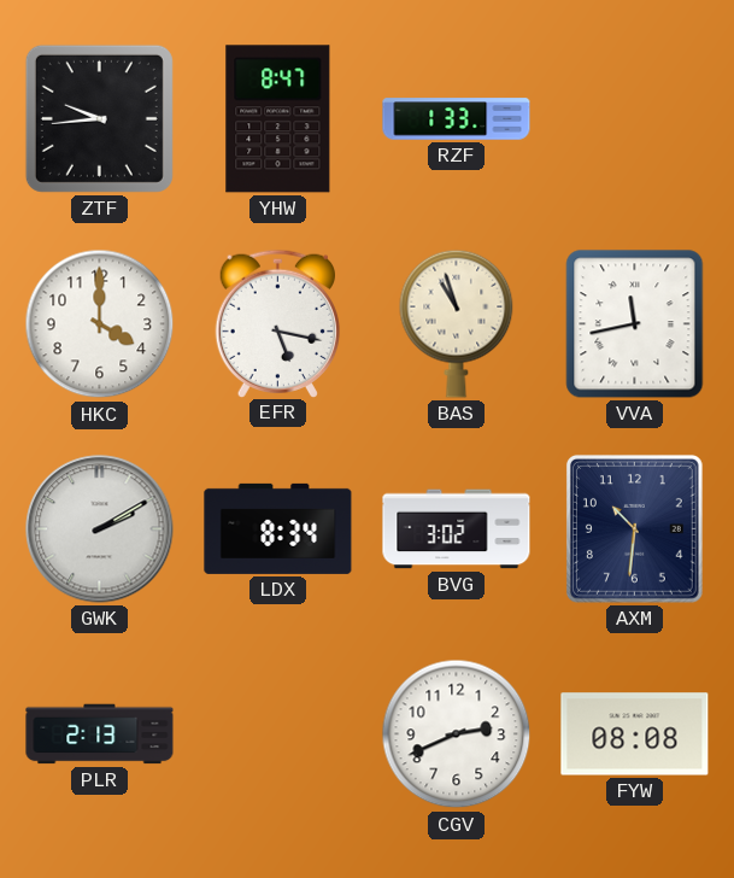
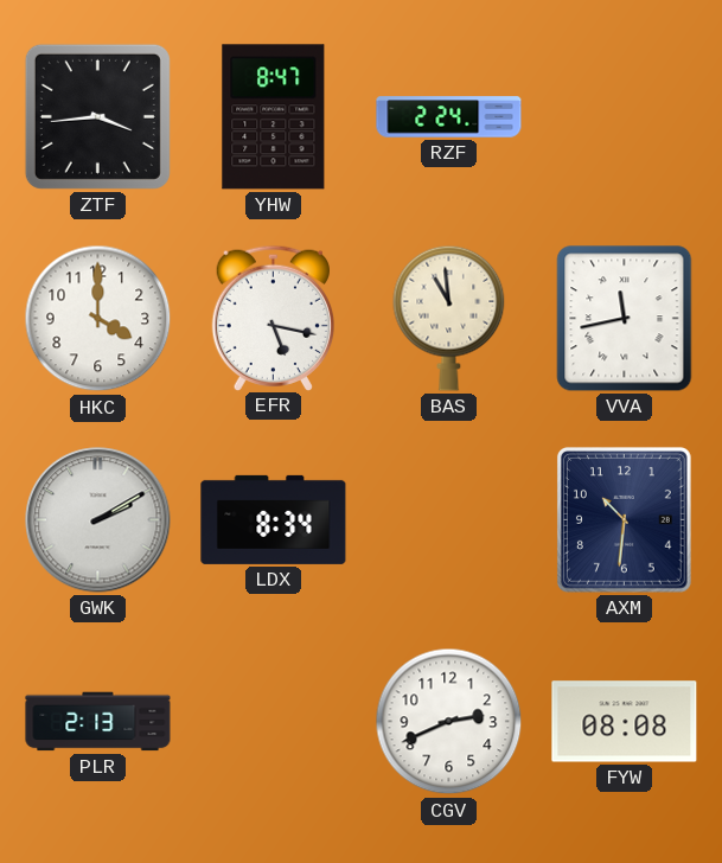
ZTF: 9:44 -> 3:44
RZF: 1:33 -> 2:24
BAS: 10:57 -> 10:59
BVG: 3:02 -> none
